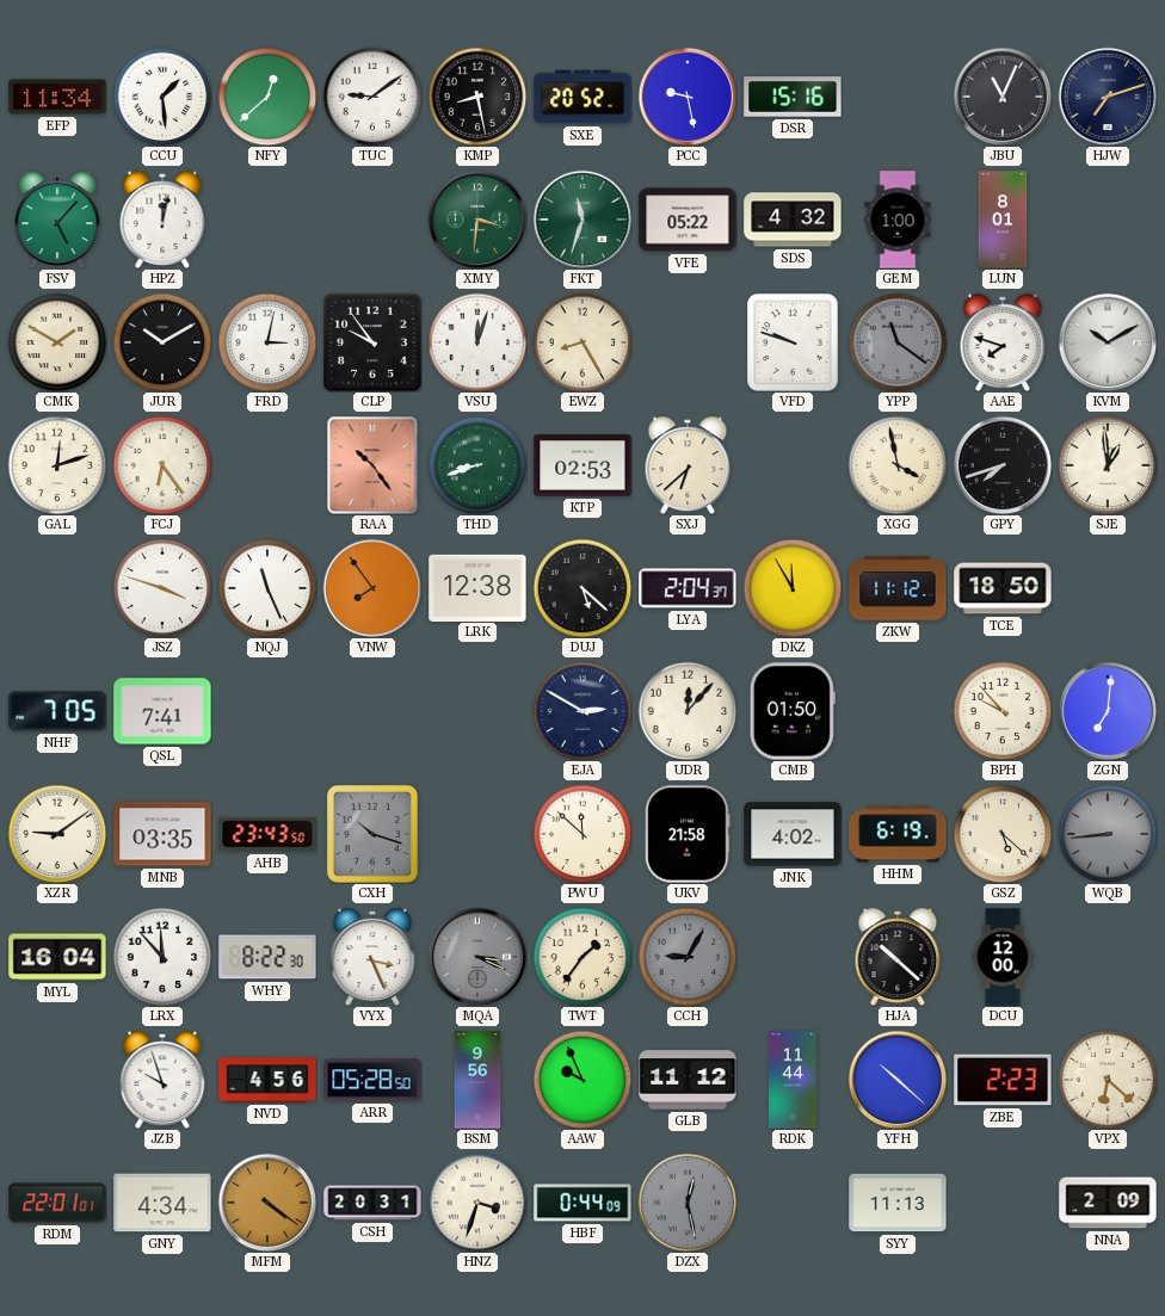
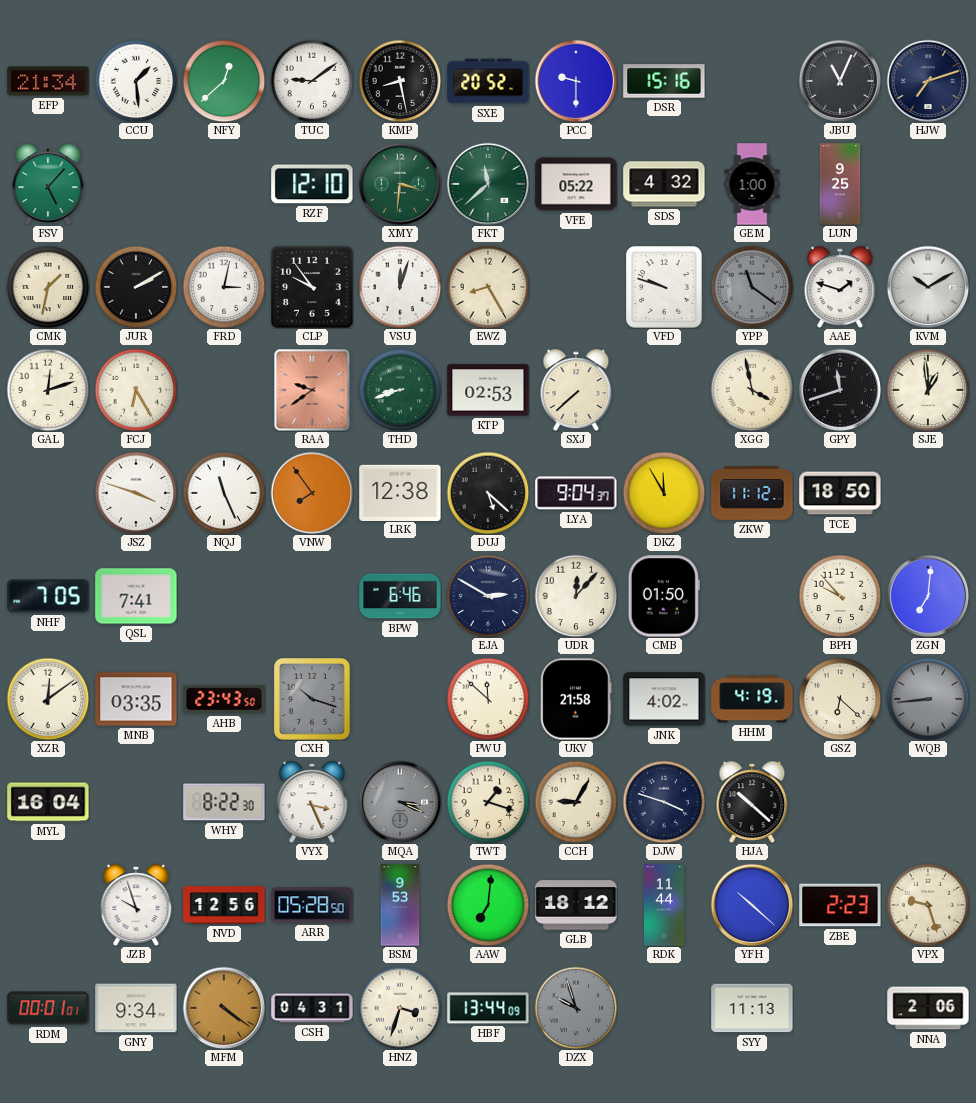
EFP: 11:34 -> 21:34
PCC: 9:28 -> 9:30
HPZ: 12:02 -> none
RZF: none -> 12:10
FKT: 11:33 -> 11:38
LUN: 8:01 -> 9:25
CMK: 1:50 -> 1:32
JUR: 10:10 -> 2:10
AAE: 7:48 -> 1:48
FCJ: 6:24 -> 6:25
RAA: 10:24 -> 9:39
SXJ: 6:38 -> 7:38
GPY: 7:42 -> 11:42
LYA: 2:04 -> 9:04
BPW: none -> 6:46
XZR: 9:09 -> 12:09
HHM: 6:19 -> 4:19
GSZ: 5:22 -> 6:22
LRX: 11:53 -> none
TWT: 1:36 -> 1:18
CCH dial: grey -> cream
DJW: none -> 3:48
DCU: 12:00 -> none
NVD: 4:56 -> 12:56
BSM: 9:56 -> 9:53
AAW: 9:56 -> 7:01
GLB: 11:12 -> 18:12
VPX: 6:22 -> 9:27
RDM: 22:01 -> 00:01
GNY: 4:34 -> 9:34
CSH: 20:31 -> 04:31
HBF: 0:44 -> 13:44
DZX: 12:28 -> 9:57
NNA: 2:09 -> 2:06
